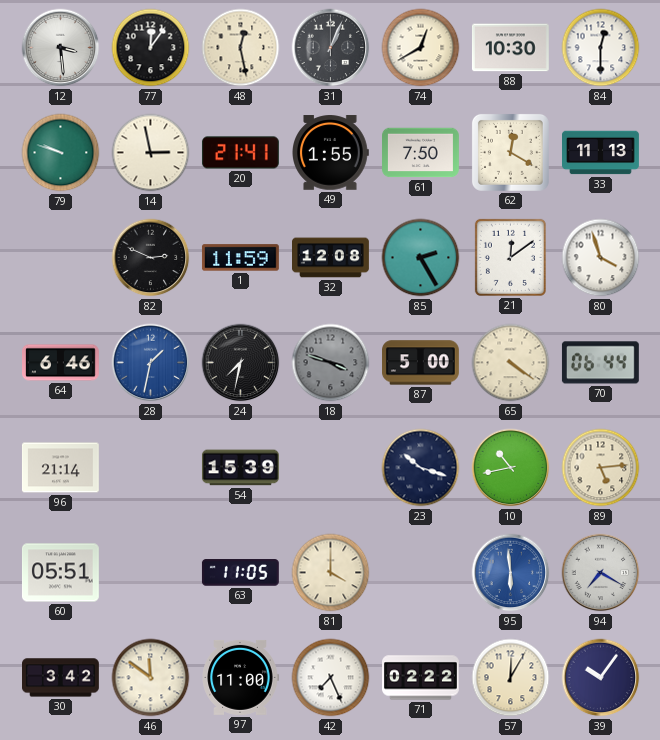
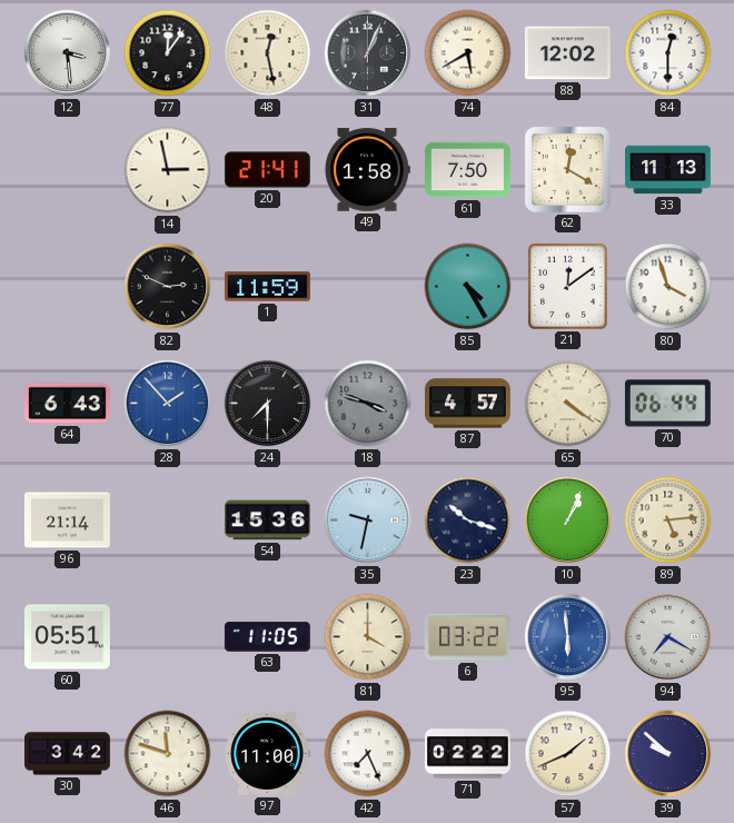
74: 12:40 -> 5:40
88: 10:30 -> 12:02
79: 9:48 -> none
49: 1:55 -> 1:58
32: 12:08 -> none
85: 2:25 -> 4:25
64: 6:46 -> 6:43
28: 1:32 -> 1:53
24: 7:32 -> 7:30
87: 5:00 -> 4:57
54: 15:39 -> 15:36
35: none -> 9:32
10: 10:43 -> 1:04
6: none -> 03:22
46: 11:51 -> 11:48
57: 12:05 -> 1:41
39: 10:06 -> 9:52
